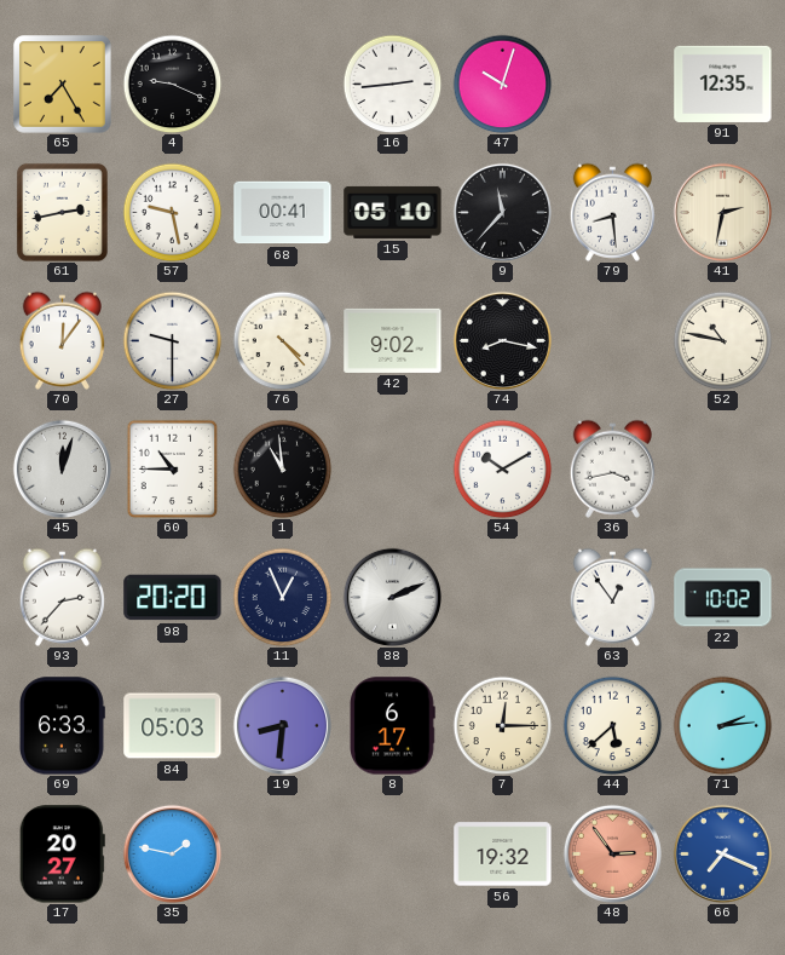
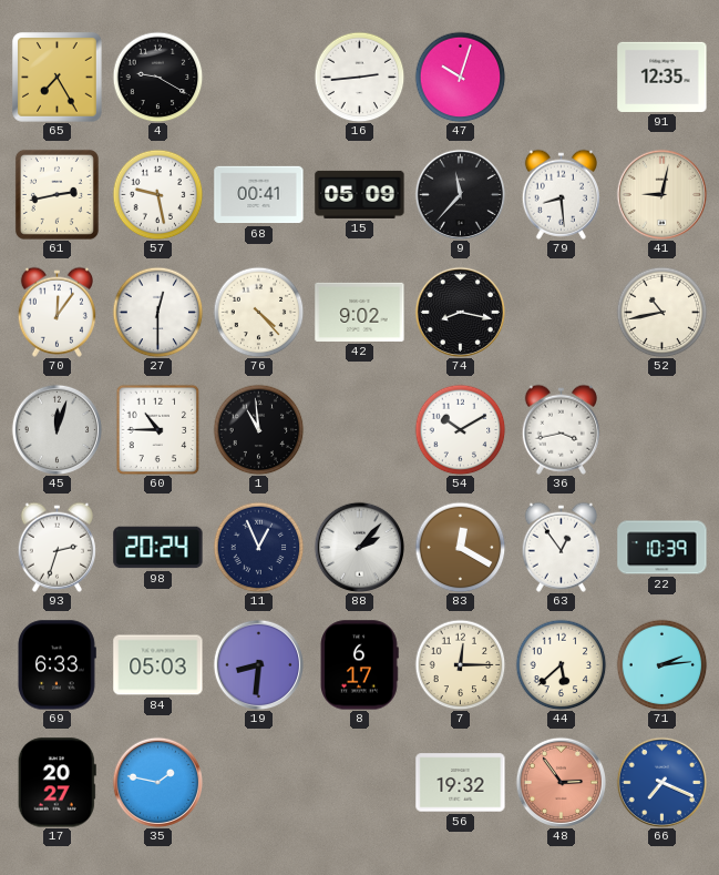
4: 9:19 -> 9:20
15: 05:10 -> 05:09
41: 2:32 -> 9:02
27: 9:30 -> 12:30
52: 10:47 -> 10:43
93: 2:37 -> 2:33
98: 20:20 -> 20:24
88: 2:11 -> 2:07
83: none -> 12:20
22: 10:02 -> 10:39
